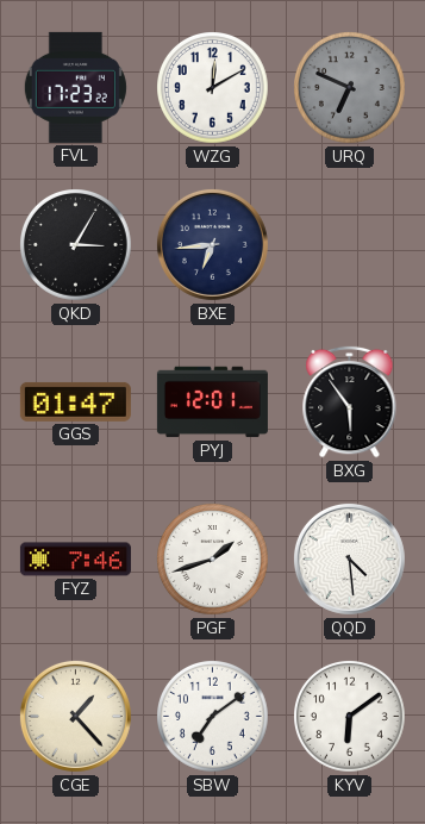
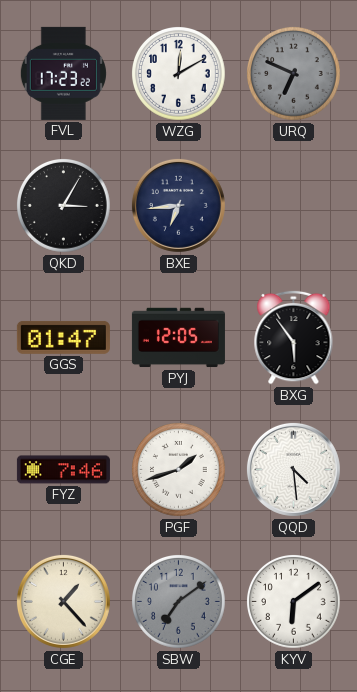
PYJ: 12:01 -> 12:05
SBW dial: white -> grey
